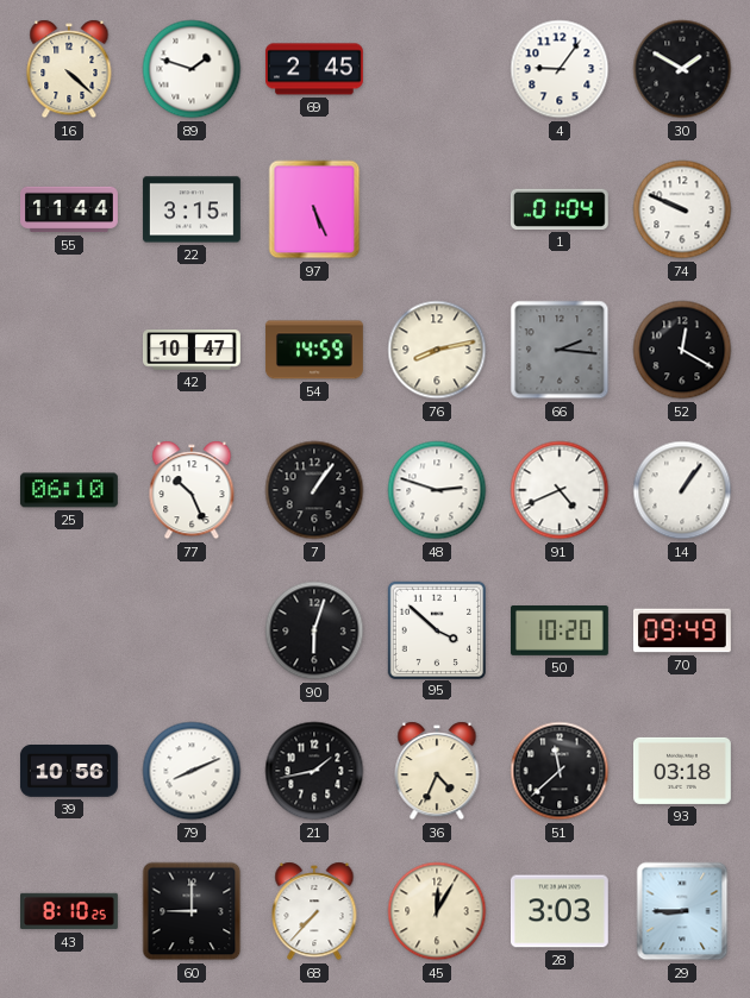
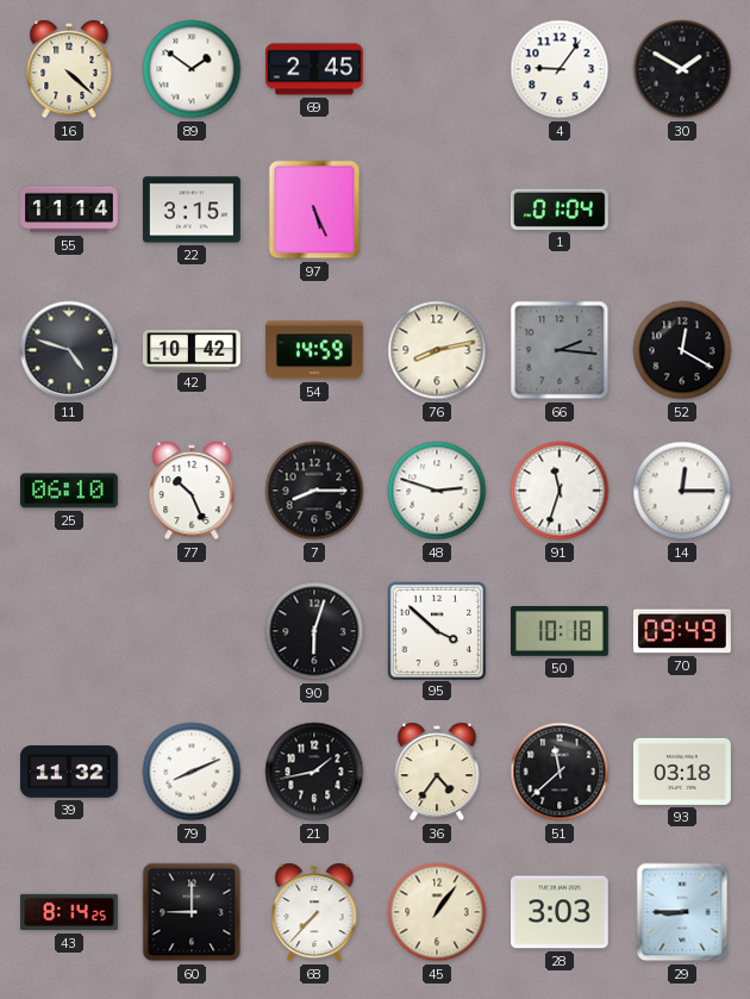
89: 1:48 -> 1:51
55: 11:44 -> 11:14
74: 9:49 -> none
11: none -> 4:48
42: 10:47 -> 10:42
7: 1:06 -> 8:15
91: 4:41 -> 11:33
14: 1:06 -> 12:15
50: 10:20 -> 10:18
39: 10:56 -> 11:32
36: 4:34 -> 4:36
43: 8:10 -> 8:14
45: 12:05 -> 1:06
